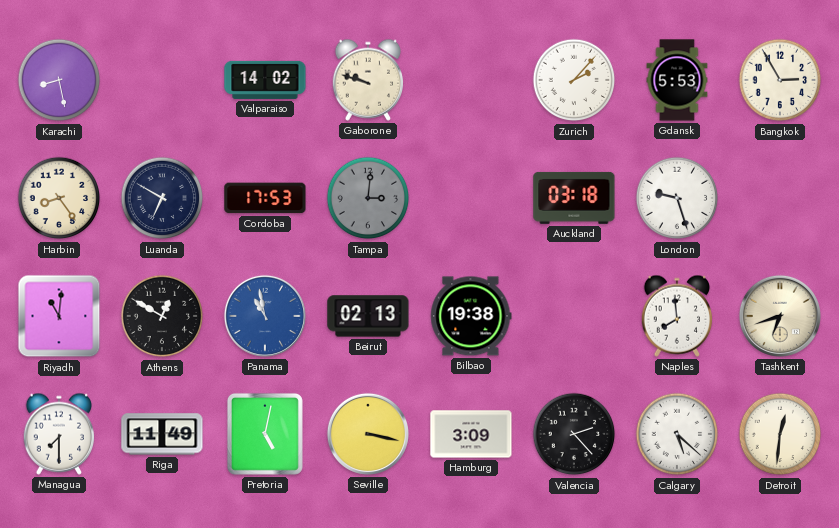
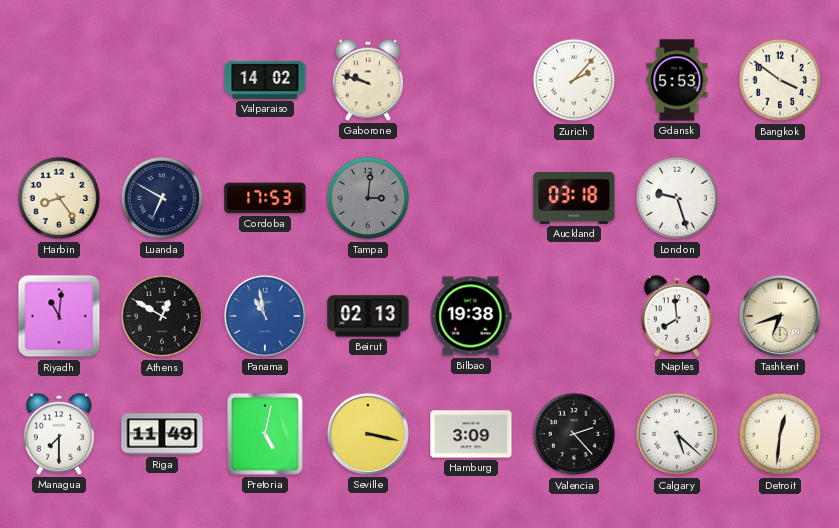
Karachi: 8:28 -> none
Bangkok: 2:55 -> 3:51
